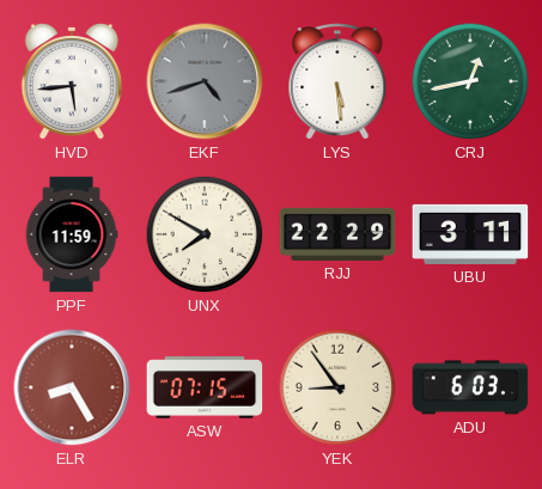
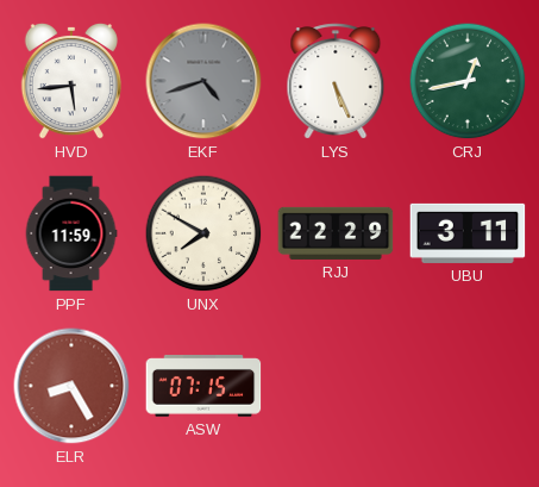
LYS: 5:29 -> 5:26
YEK: 8:54 -> none
ADU: 6:03 -> none
